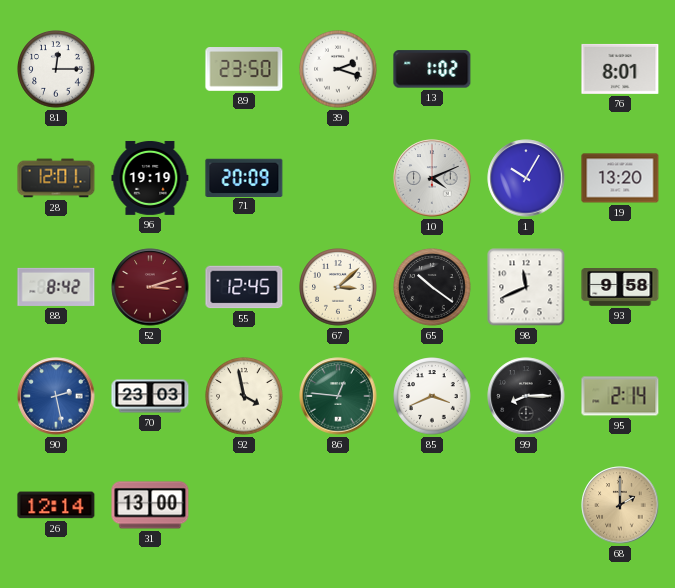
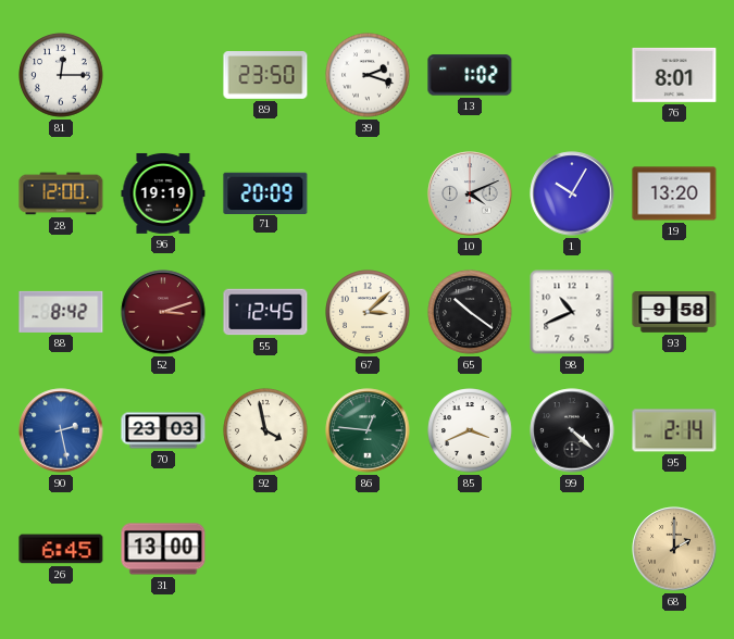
28: 12:01 -> 12:00
98: 11:41 -> 10:41
99: 8:15 -> 4:22
26: 12:14 -> 6:45
